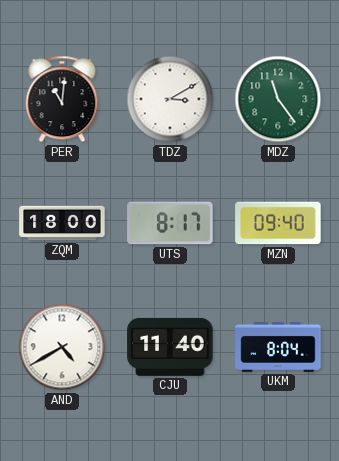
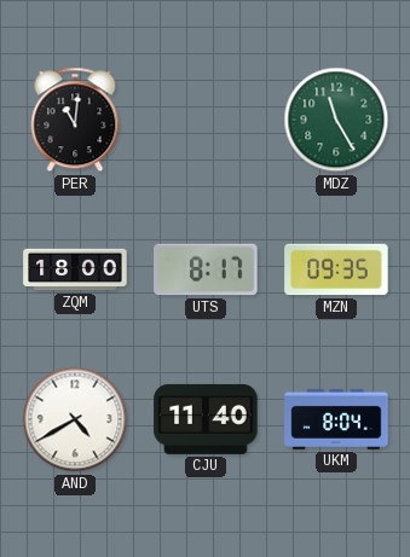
TDZ: 3:10 -> none
MDZ: 11:24 -> 11:25
MZN: 09:40 -> 09:35
